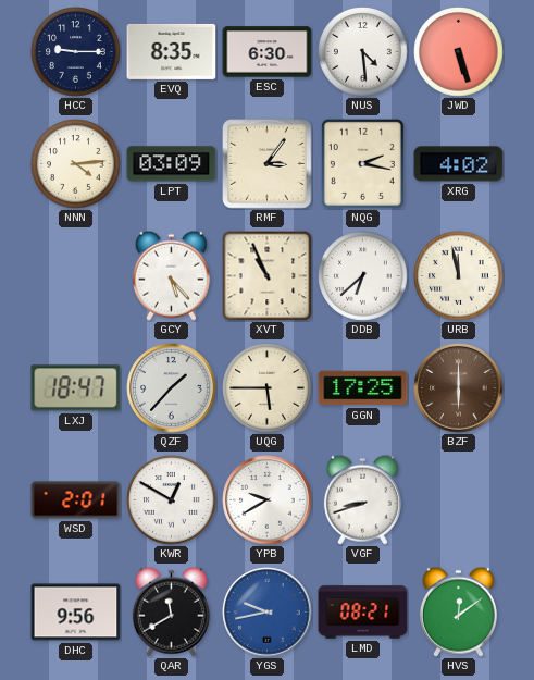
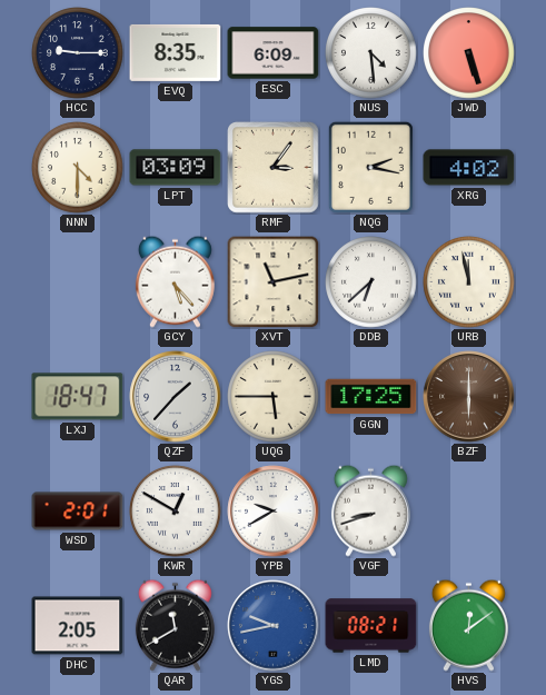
ESC: 6:30 -> 6:09
NNN: 4:14 -> 4:30
XVT: 10:56 -> 11:13
DHC: 9:56 -> 2:05
